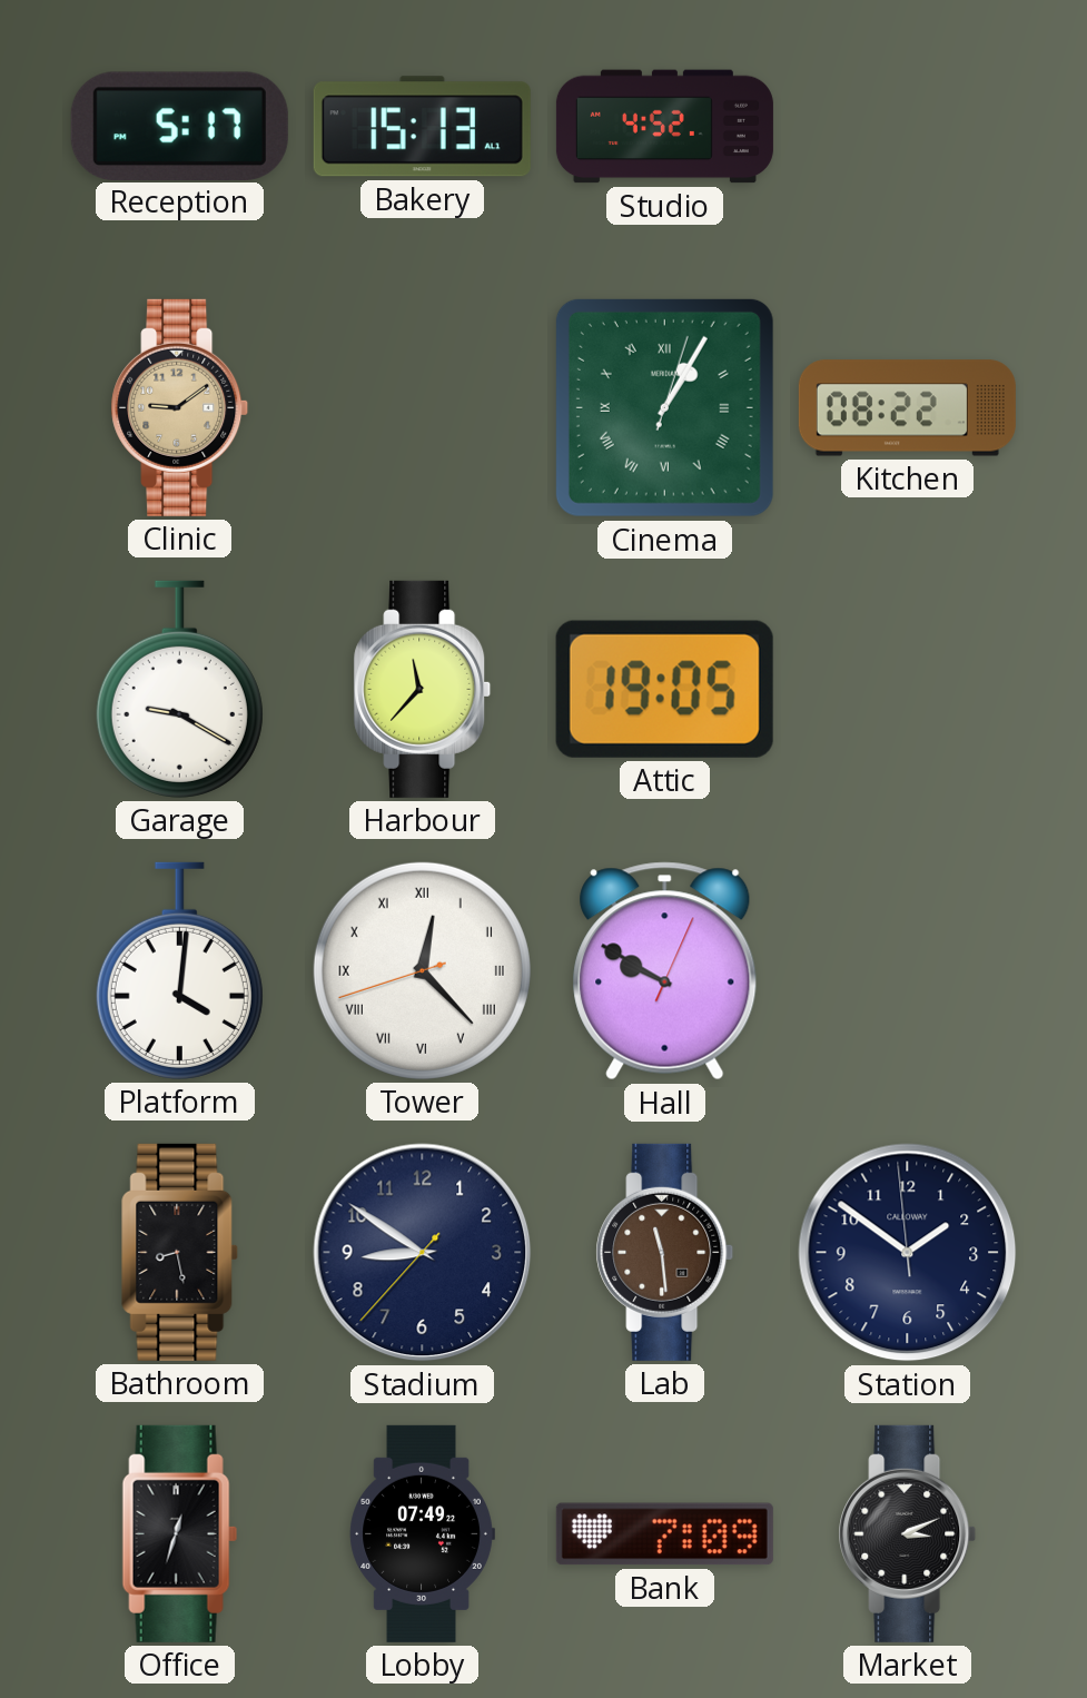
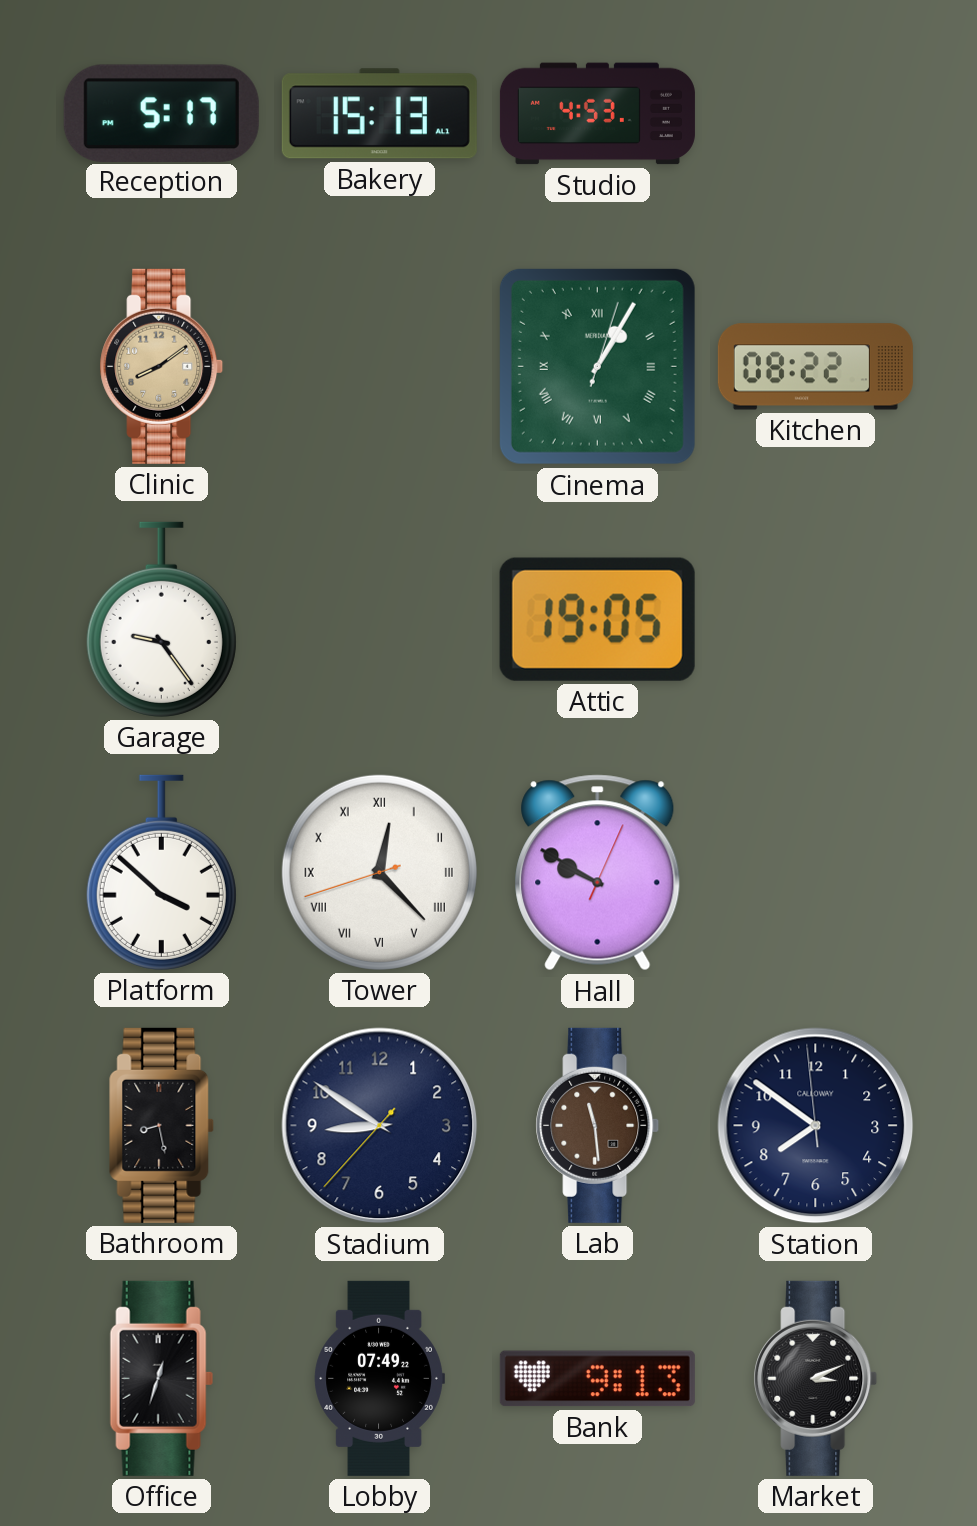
Studio: 4:52 -> 4:53
Clinic: 9:09 -> 8:09
Garage: 9:20 -> 9:24
Harbour: 11:37 -> none
Platform: 4:01 -> 3:52
Station: 1:50 -> 7:50
Bank: 7:09 -> 9:13
